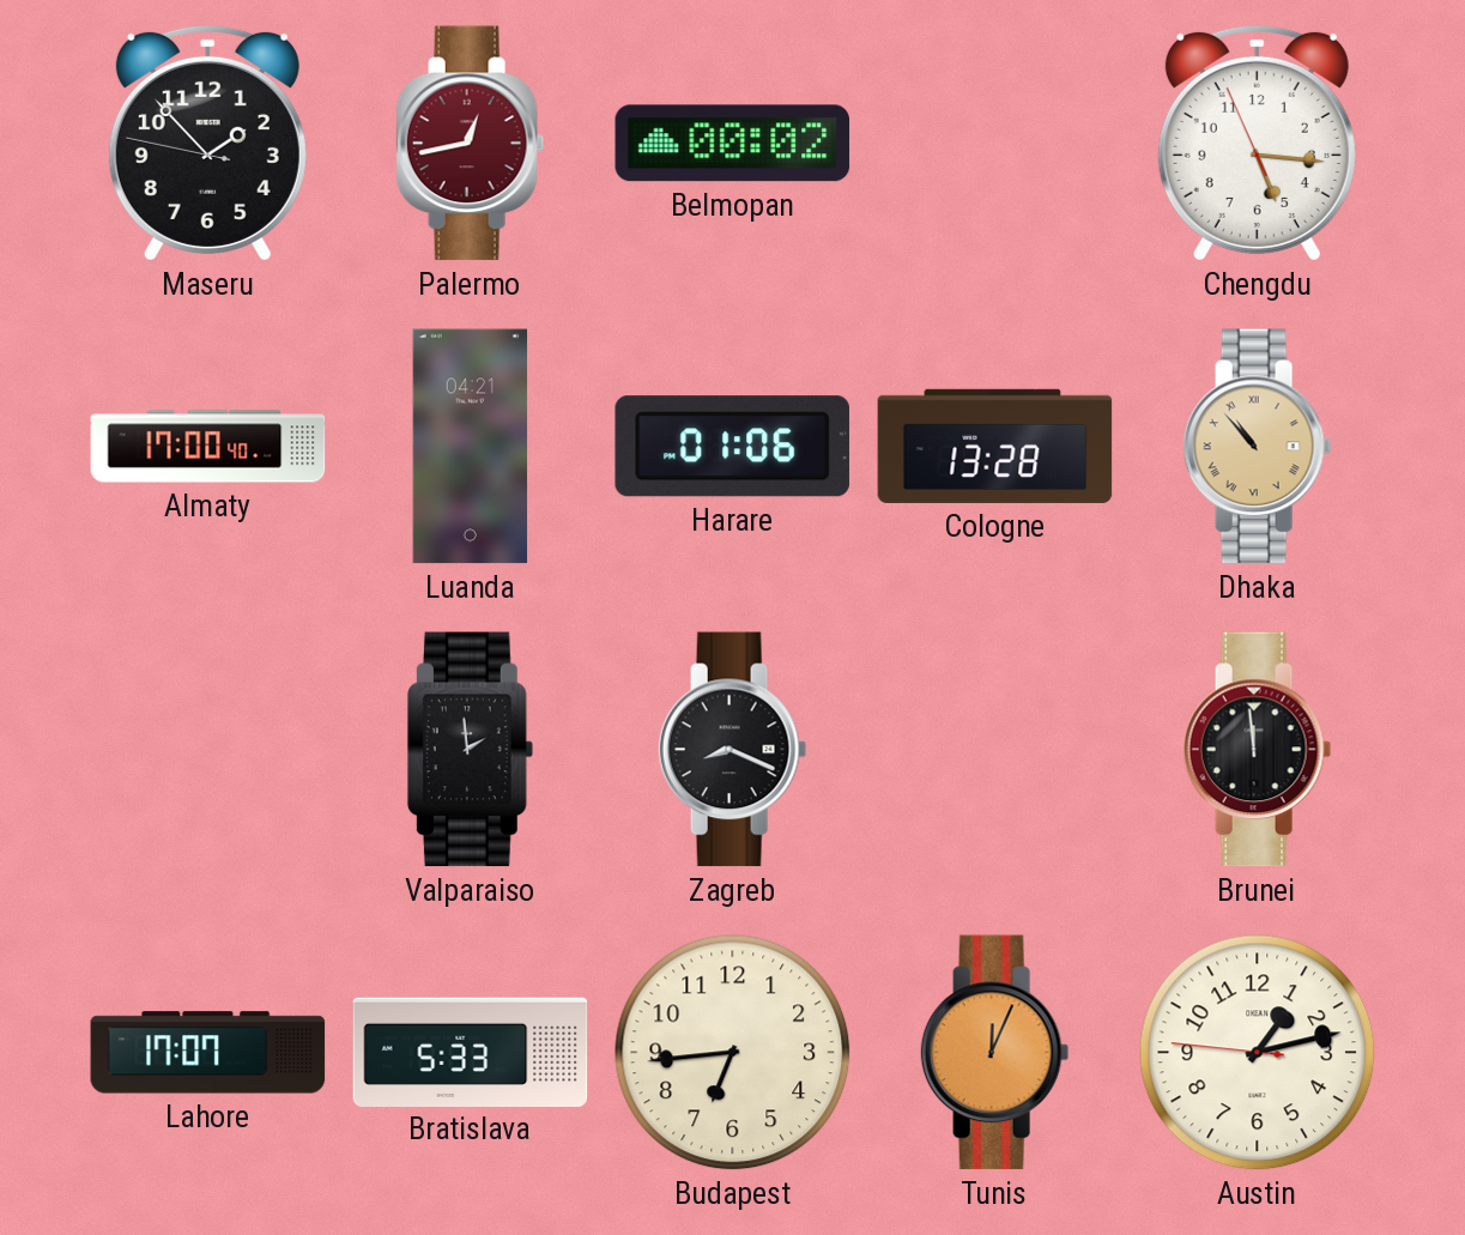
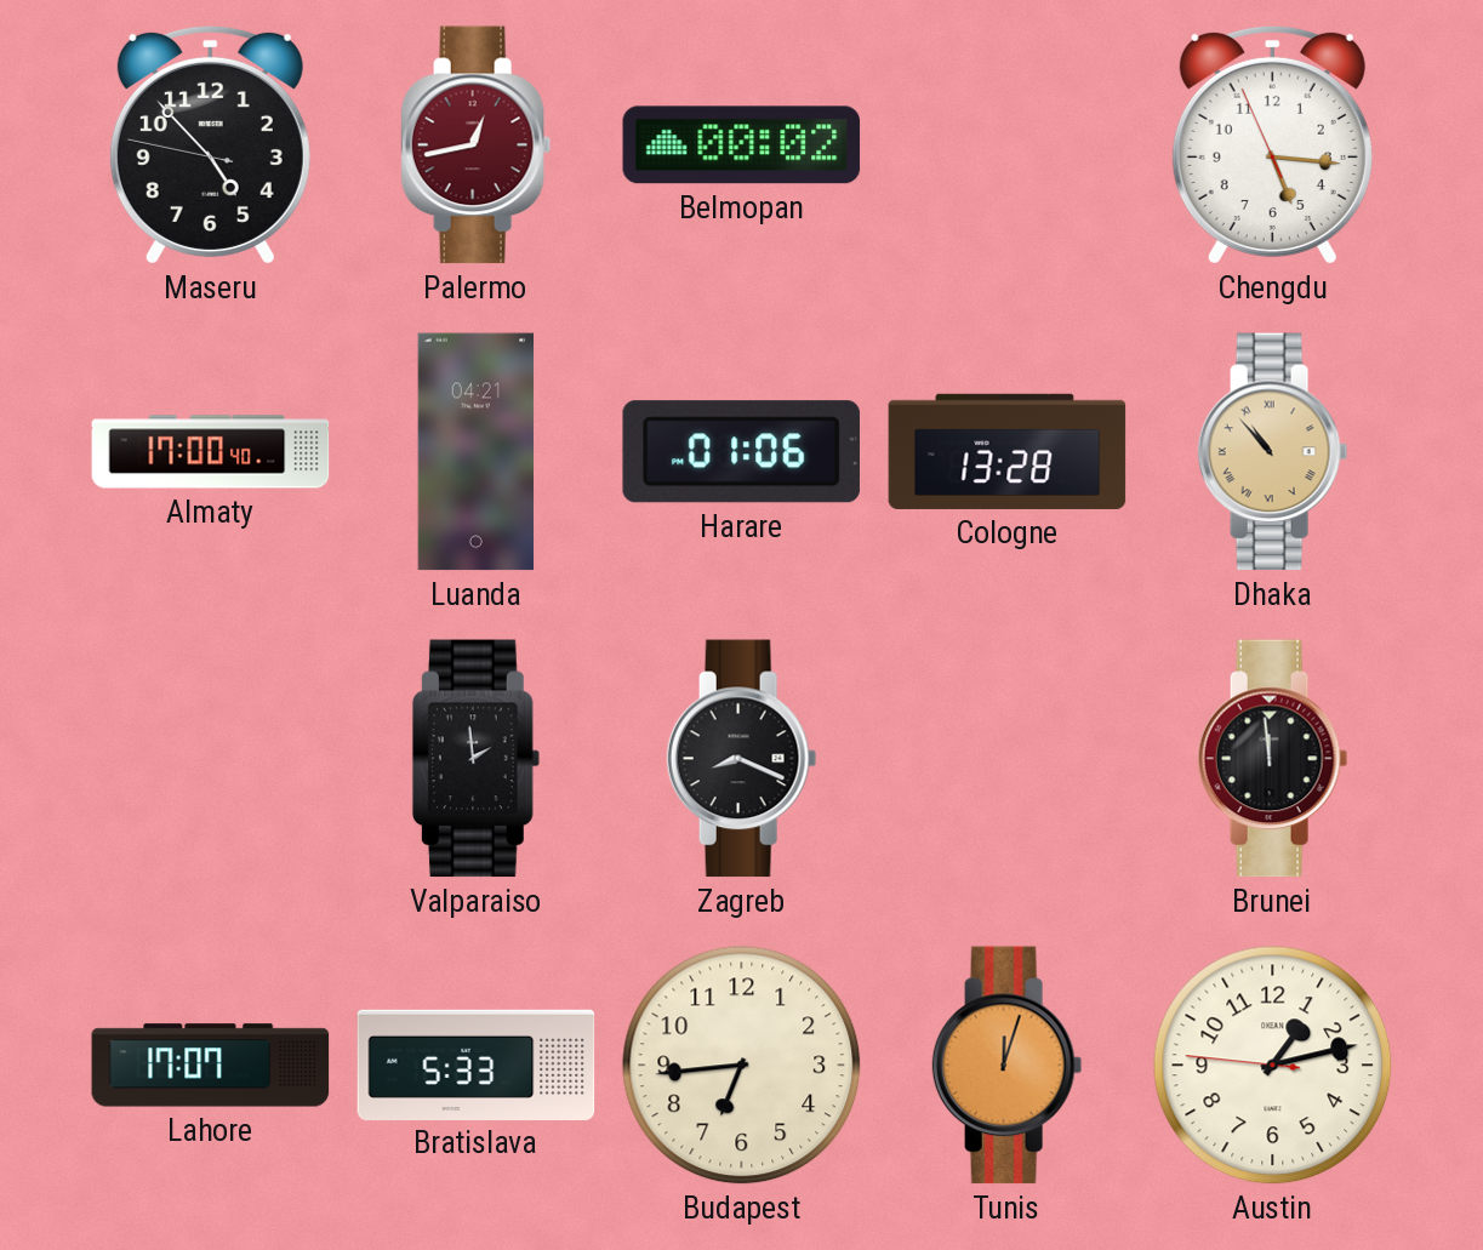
Maseru: 1:52 -> 4:52
Tunis: 12:04 -> 12:03
